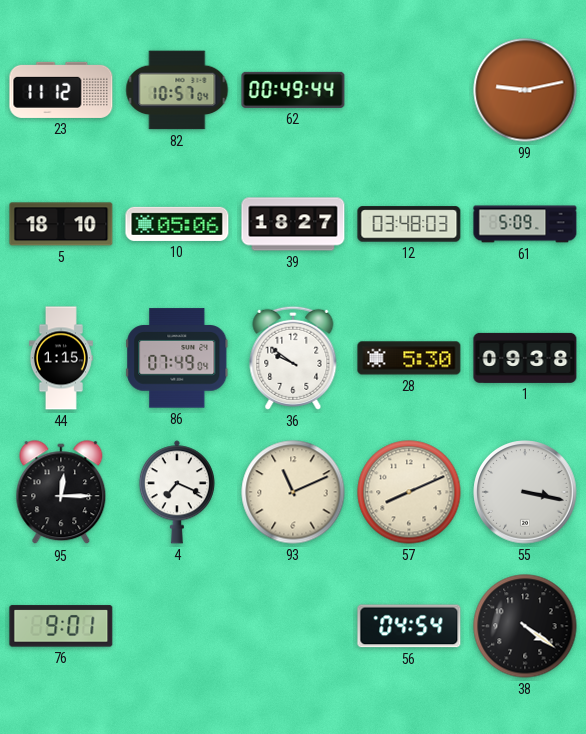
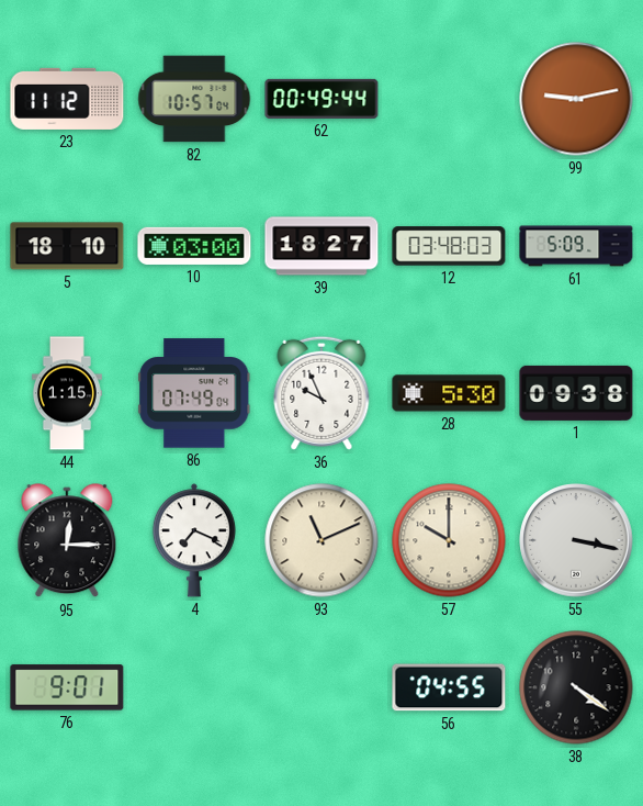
10: 05:06 -> 03:00
36: 9:51 -> 9:56
57: 8:11 -> 10:00
56: 04:54 -> 04:55
